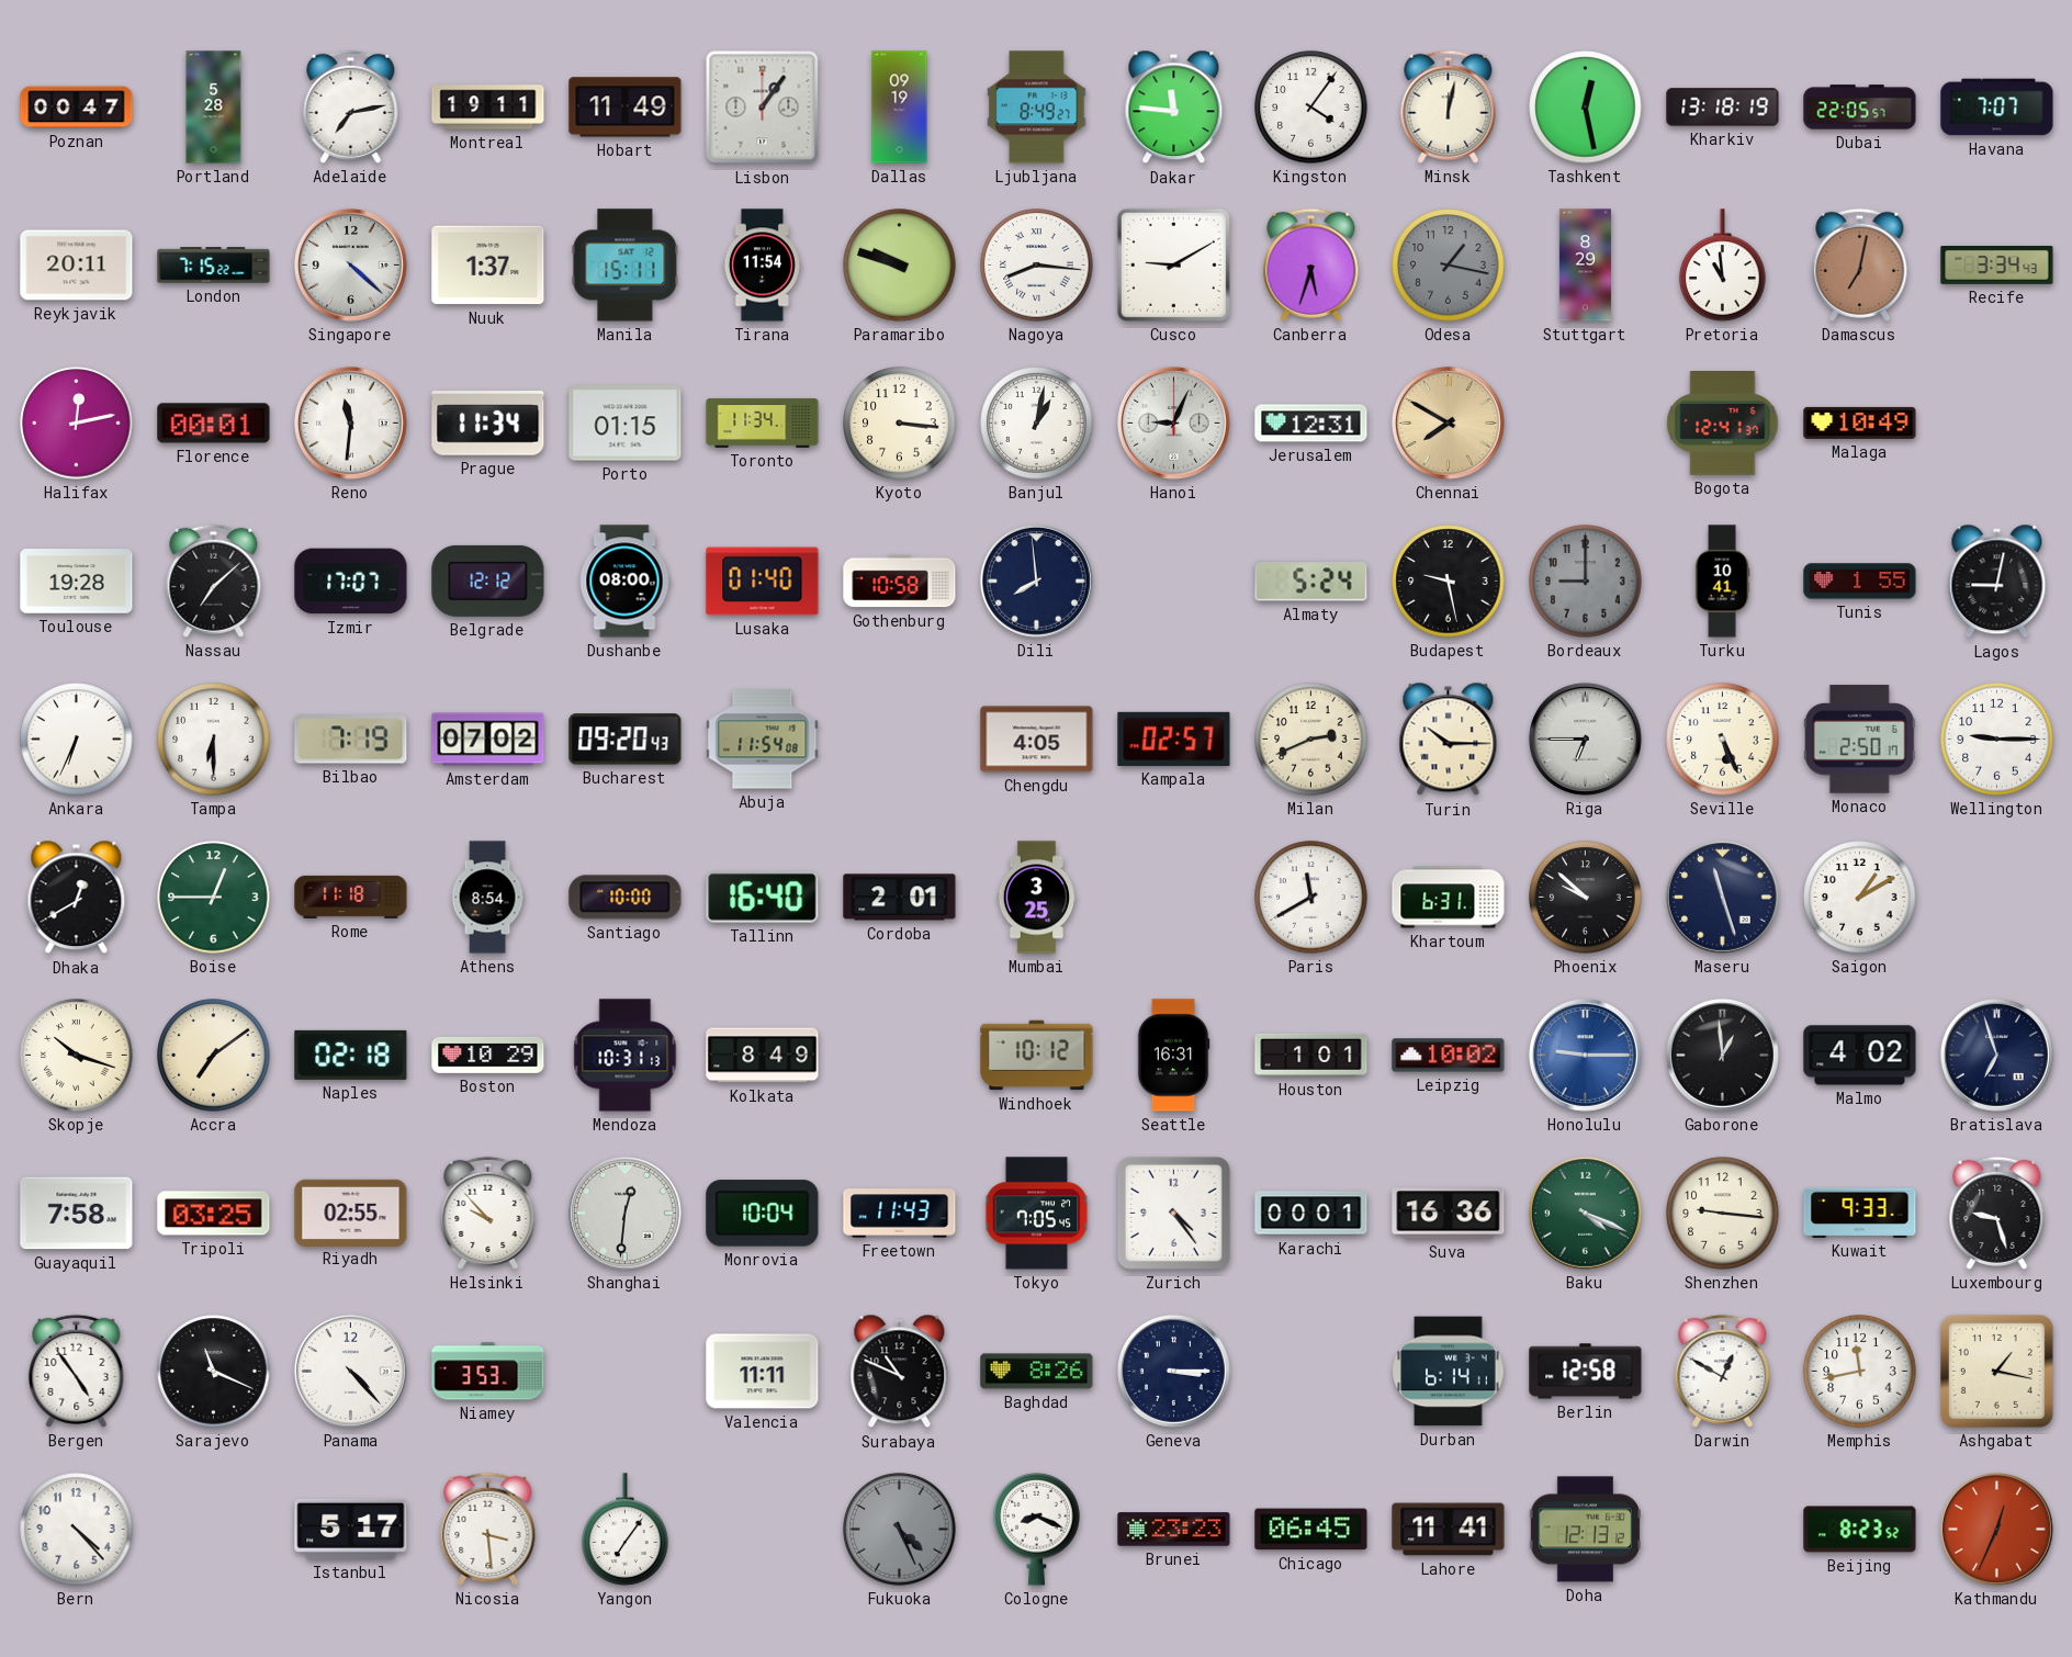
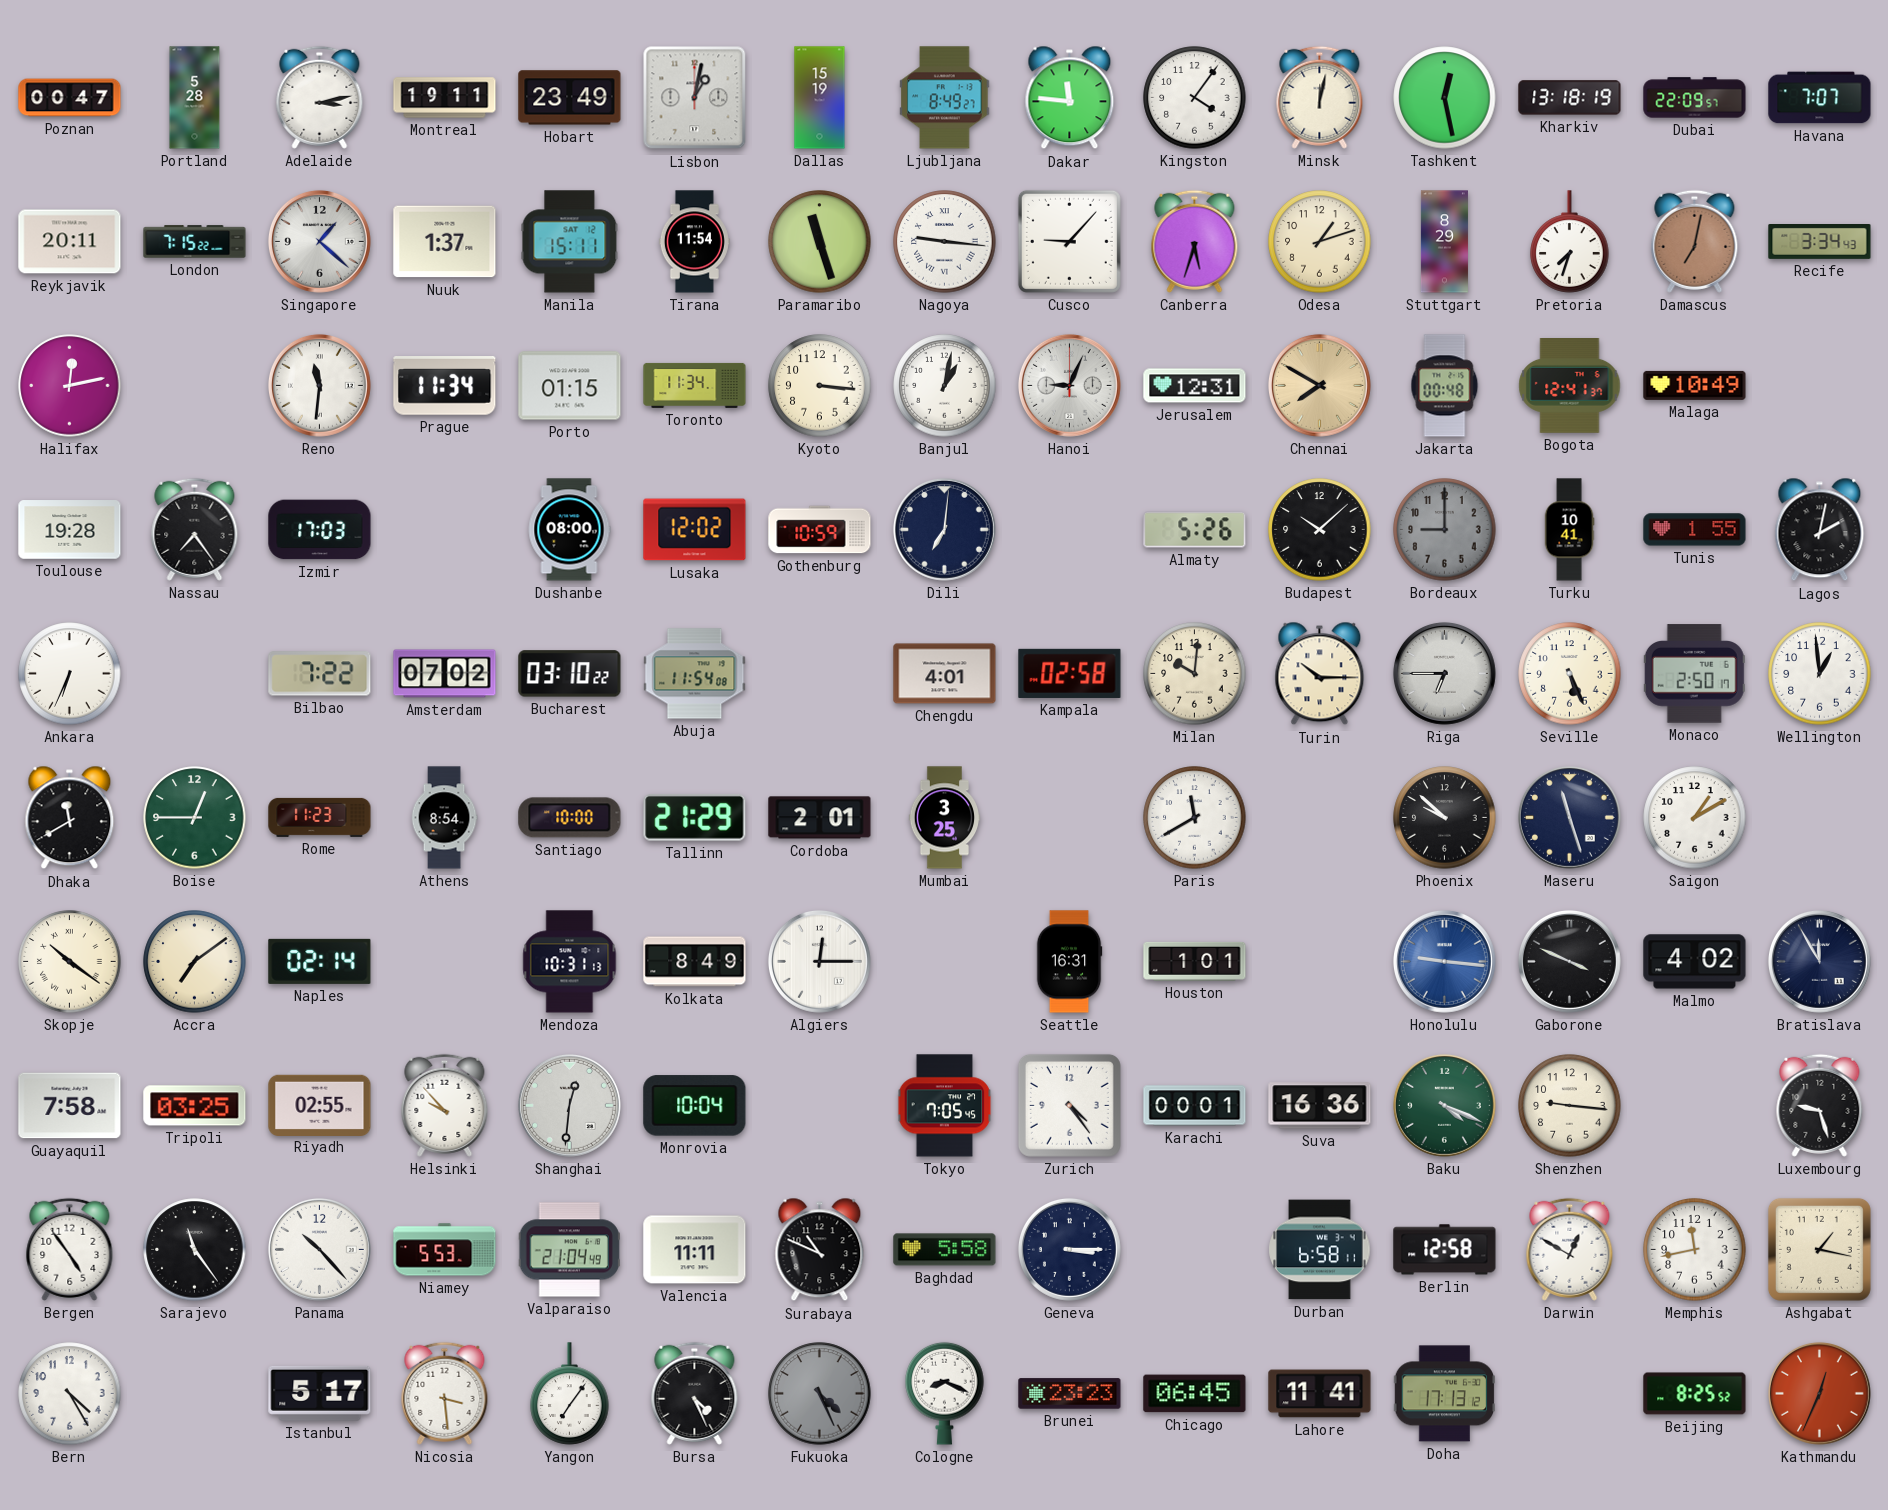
Adelaide: 7:13 -> 3:13
Hobart: 11:49 -> 23:49
Lisbon: 1:06 -> 1:02
Dallas: 09:19 -> 15:19
Dubai: 22:05 -> 22:09
Singapore: 4:22 -> 1:22
Paramaribo: 9:48 -> 11:27
Nagoya: 8:16 -> 9:16
Cusco: 9:10 -> 9:07
Odesa: 1:17 -> 1:12
Odesa dial: grey -> cream
Pretoria: 10:59 -> 7:33
Florence: 00:01 -> none
Jakarta: none -> 00:48
Nassau: 7:08 -> 7:24
Izmir: 17:07 -> 17:03
Belgrade: 12:12 -> none
Lusaka: 01:40 -> 12:02
Gothenburg: 10:58 -> 10:59
Dili: 7:59 -> 7:01
Almaty: 5:24 -> 5:26
Budapest: 9:28 -> 10:08
Lagos: 9:02 -> 2:02
Tampa: 6:30 -> none
Bilbao: 7:19 -> 7:22
Bucharest: 09:20 -> 03:10
Chengdu: 4:05 -> 4:01
Kampala: 02:57 -> 02:58
Milan: 2:41 -> 10:01
Wellington: 9:15 -> 12:59
Dhaka: 12:40 -> 11:40
Rome: 11:18 -> 11:23
Tallinn: 16:40 -> 21:29
Khartoum: 6:31 -> none
Skopje: 10:18 -> 10:21
Naples: 02:18 -> 02:14
Boston: 10:29 -> none
Algiers: none -> 12:15
Windhoek: 10:12 -> none
Leipzig: 10:02 -> none
Honolulu: 9:15 -> 9:16
Gaborone: 12:59 -> 3:49
Bratislava: 6:57 -> 11:55
Freetown: 11:43 -> none
Kuwait: 9:33 -> none
Sarajevo: 11:19 -> 11:24
Panama: 4:23 -> 10:23
Niamey: 3:53 -> 5:53
Valparaiso: none -> 21:04
Baghdad: 8:26 -> 5:58
Durban: 6:14 -> 6:58
Bern: 4:23 -> 4:25
Bursa: none -> 4:26
Doha: 12:13 -> 17:13
Beijing: 8:23 -> 8:25
